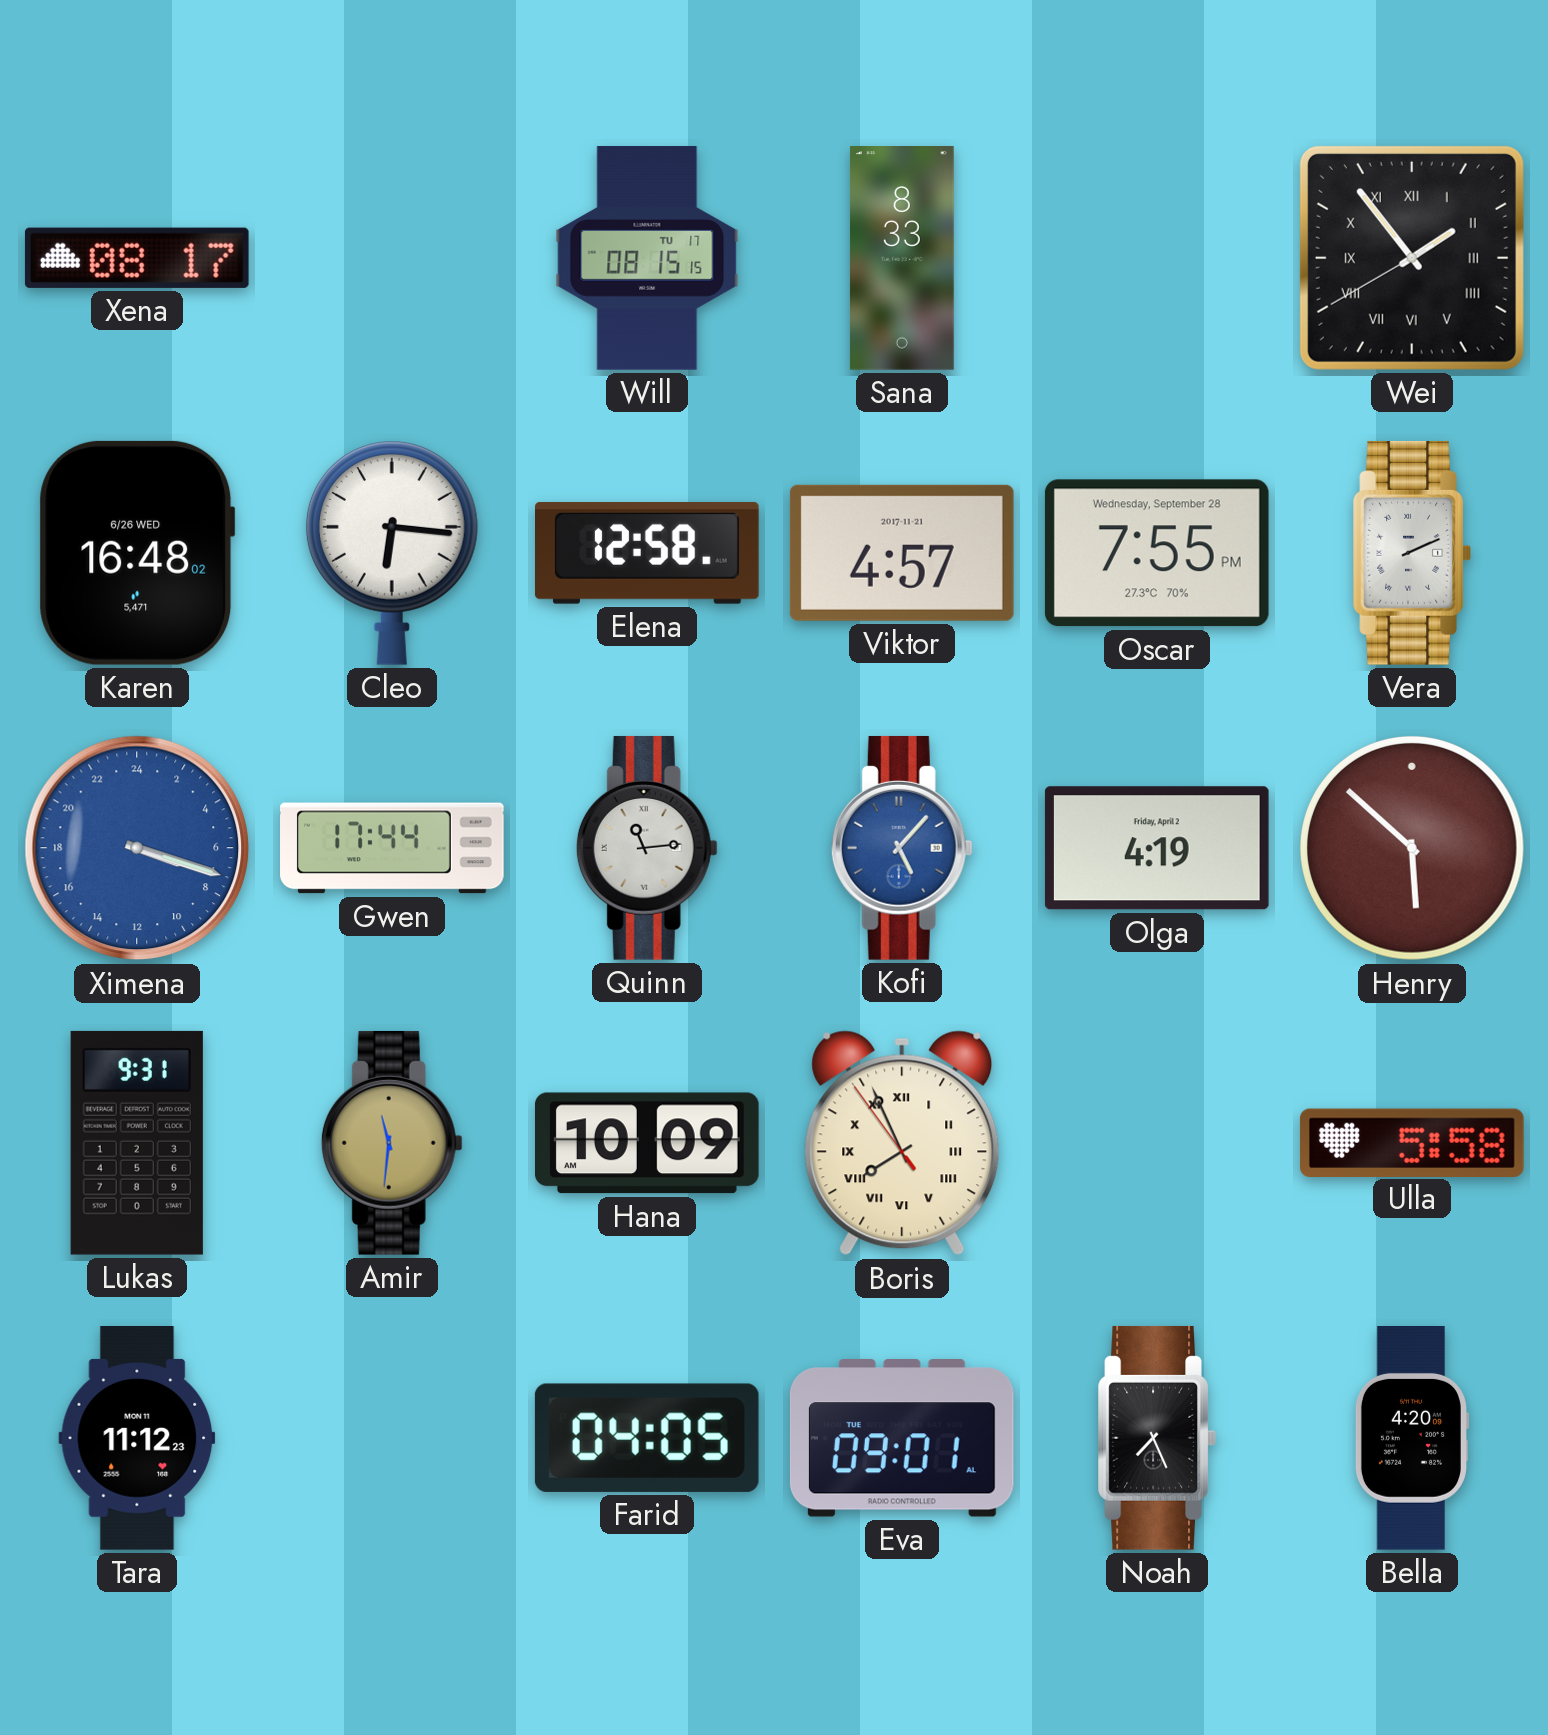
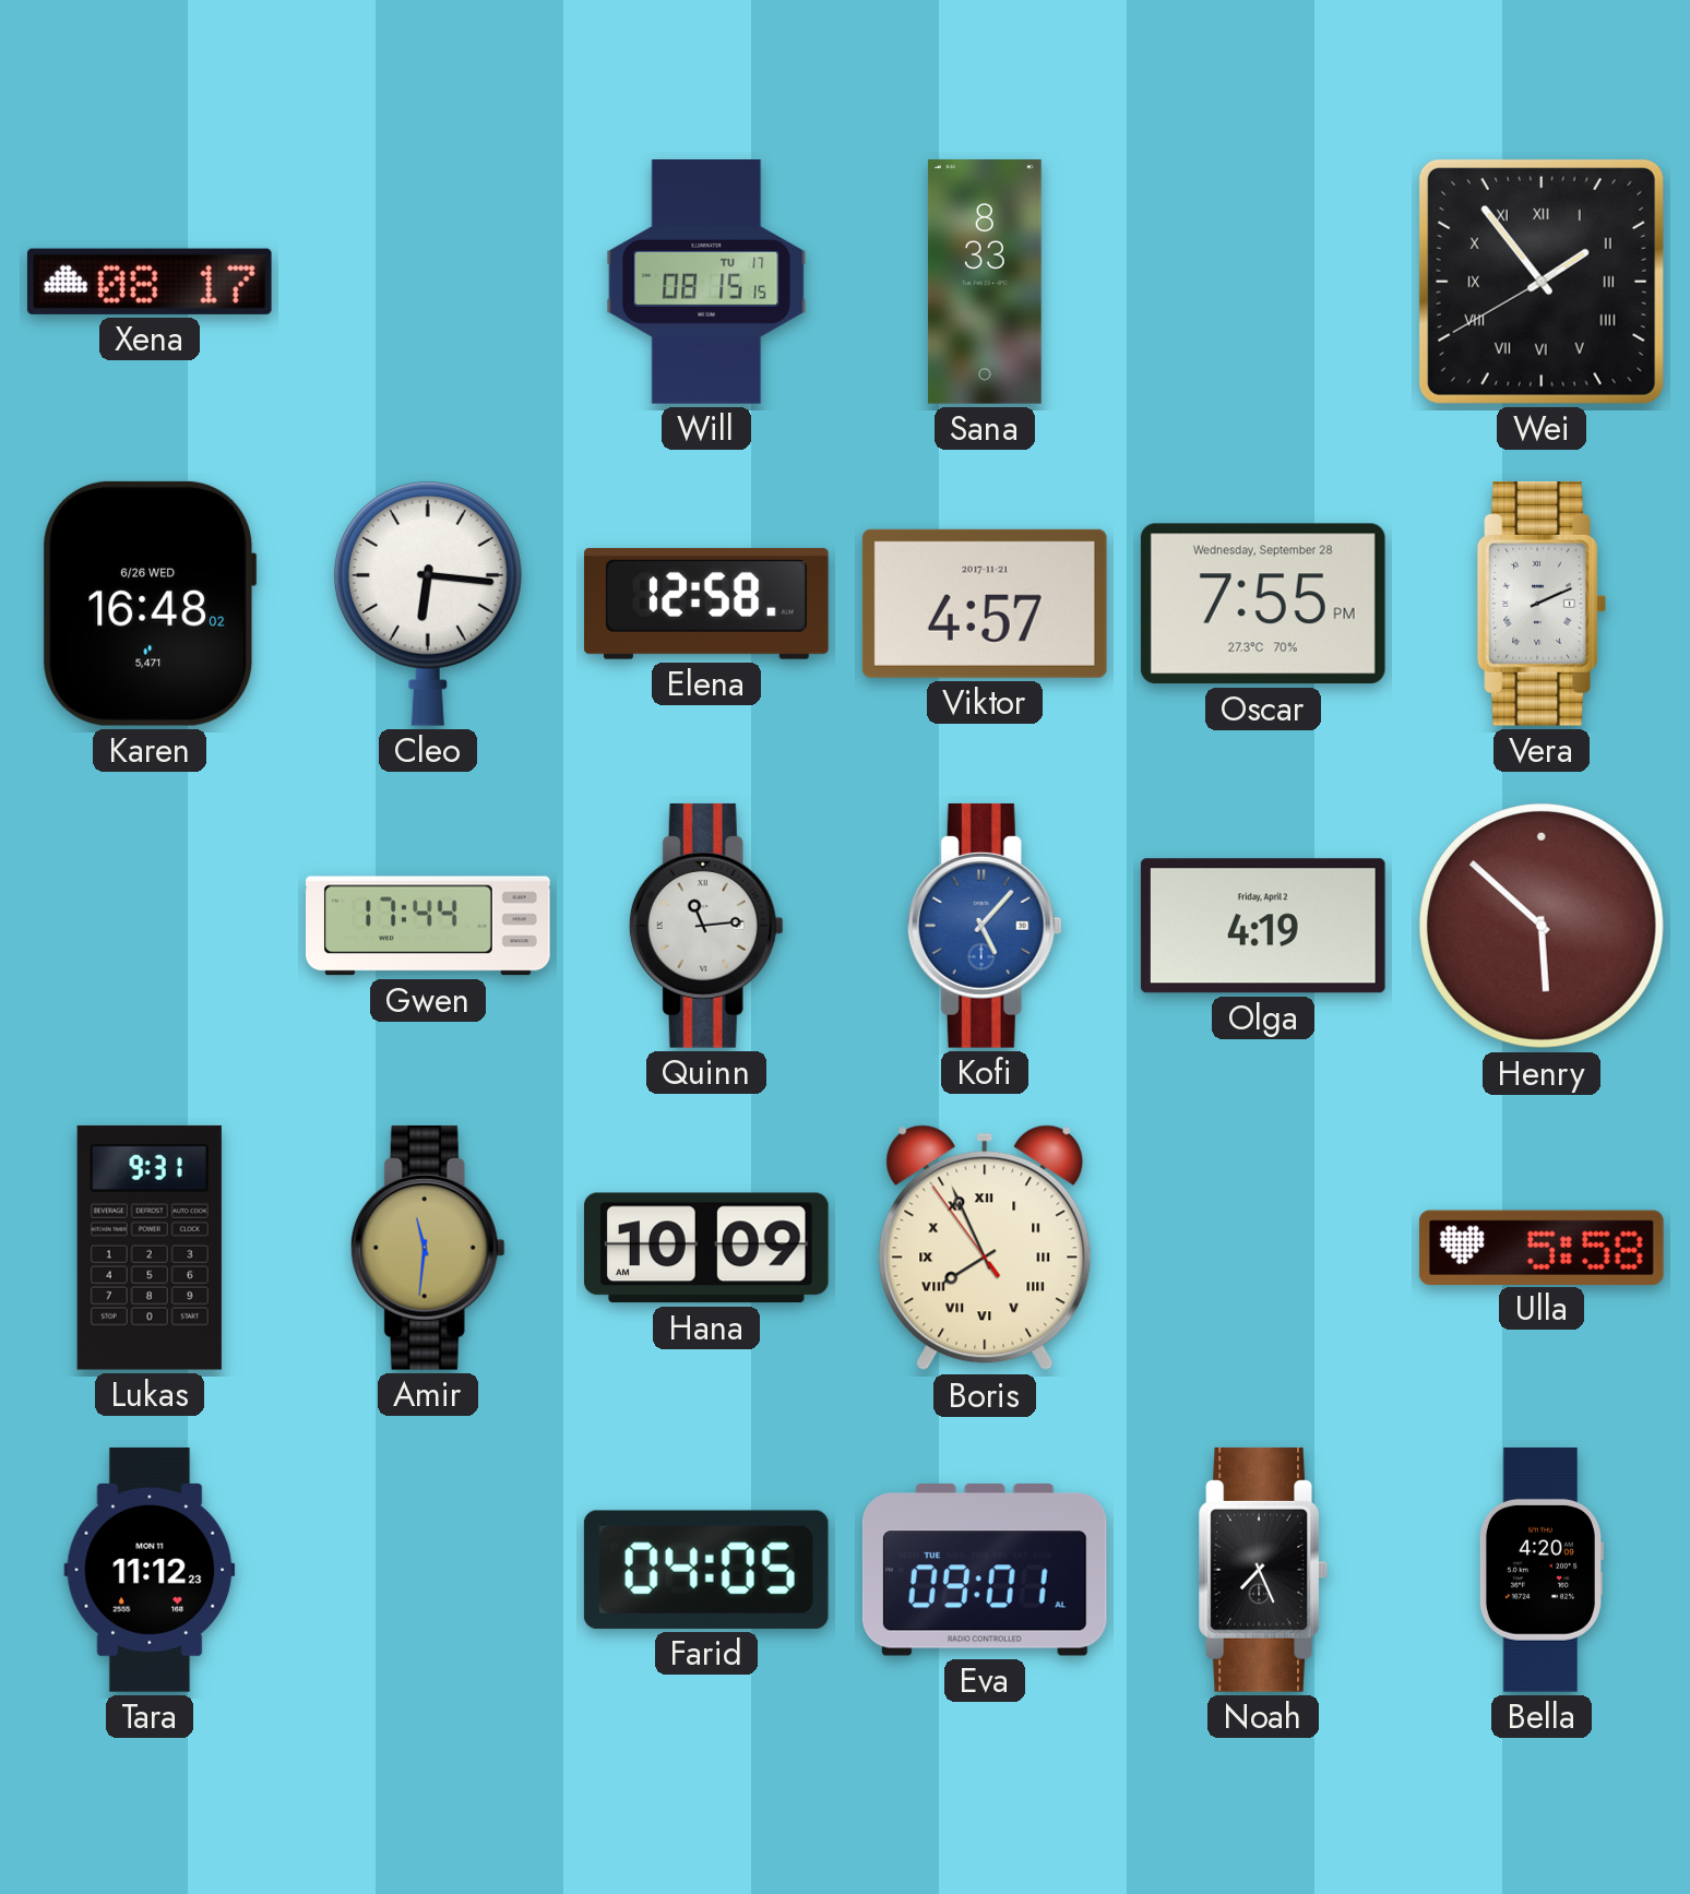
Ximena: 7:18 -> none
